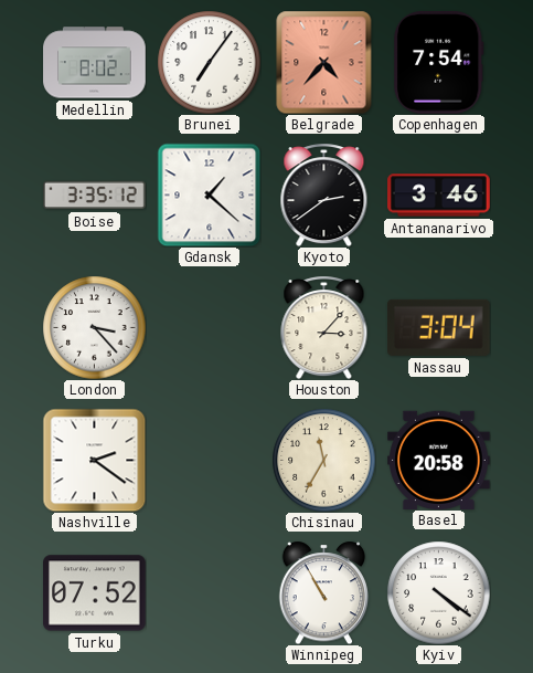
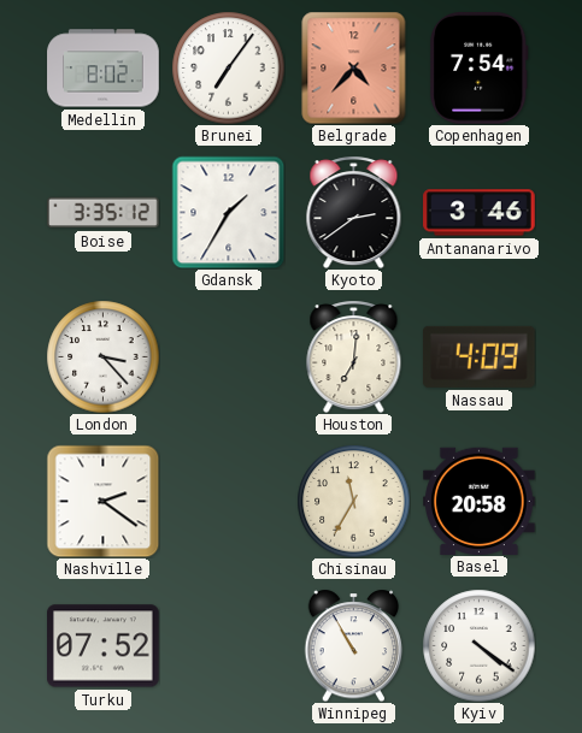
Gdansk: 1:22 -> 1:35
Houston: 3:07 -> 7:01
Nassau: 3:04 -> 4:09
